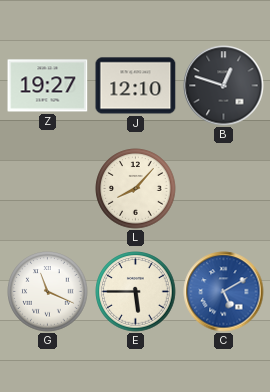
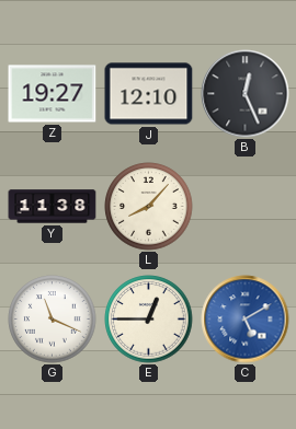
B: 12:48 -> 12:26
Y: none -> 11:38
E: 5:45 -> 12:45
